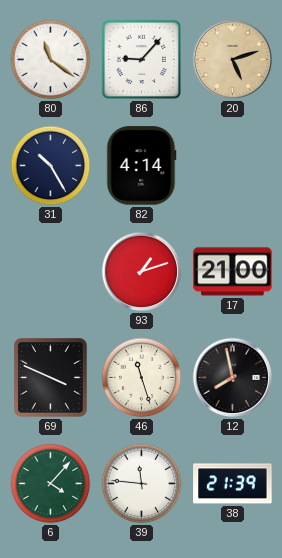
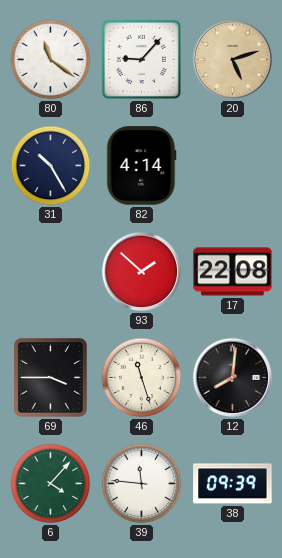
93: 1:12 -> 1:52
17: 21:00 -> 22:08
69: 3:49 -> 3:45
12: 7:58 -> 8:01
38: 21:39 -> 09:39
